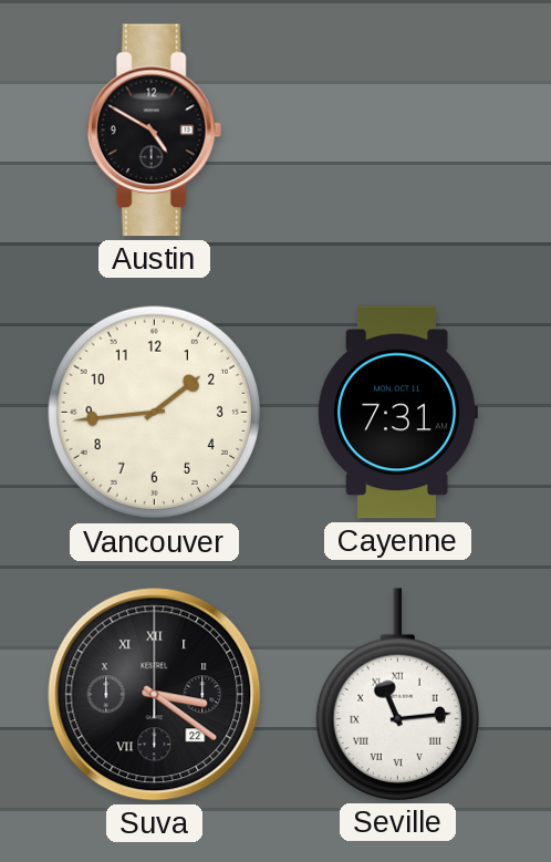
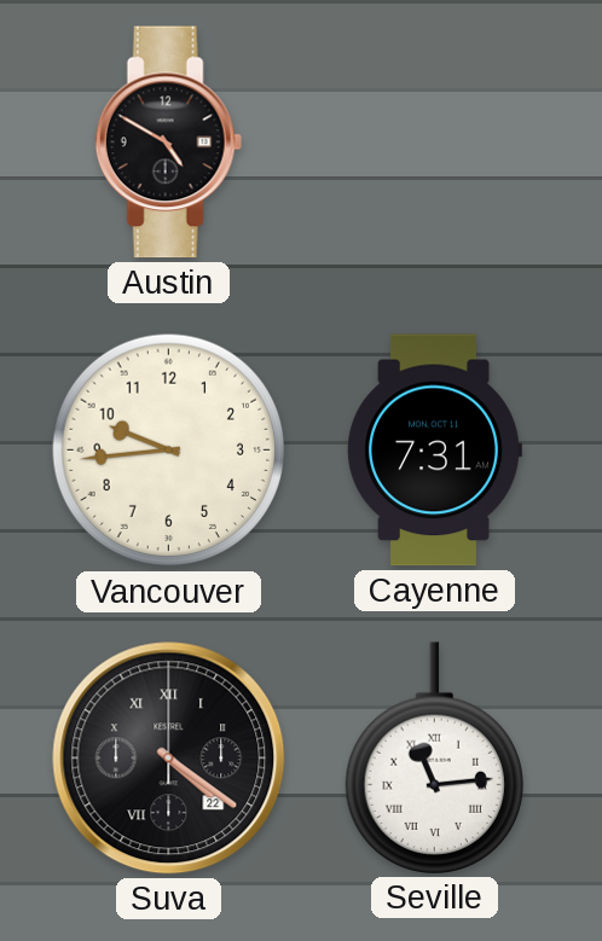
Vancouver: 1:44 -> 9:44
Suva: 3:21 -> 4:21
